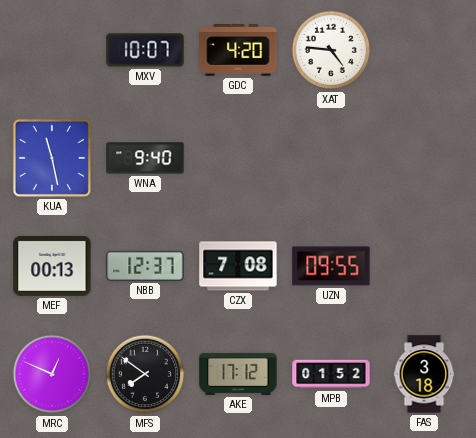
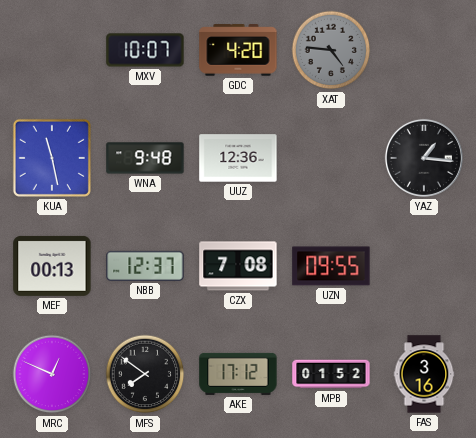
XAT dial: white -> grey
WNA: 9:40 -> 9:48
UUZ: none -> 12:36
YAZ: none -> 1:16
FAS: 3:18 -> 3:16
